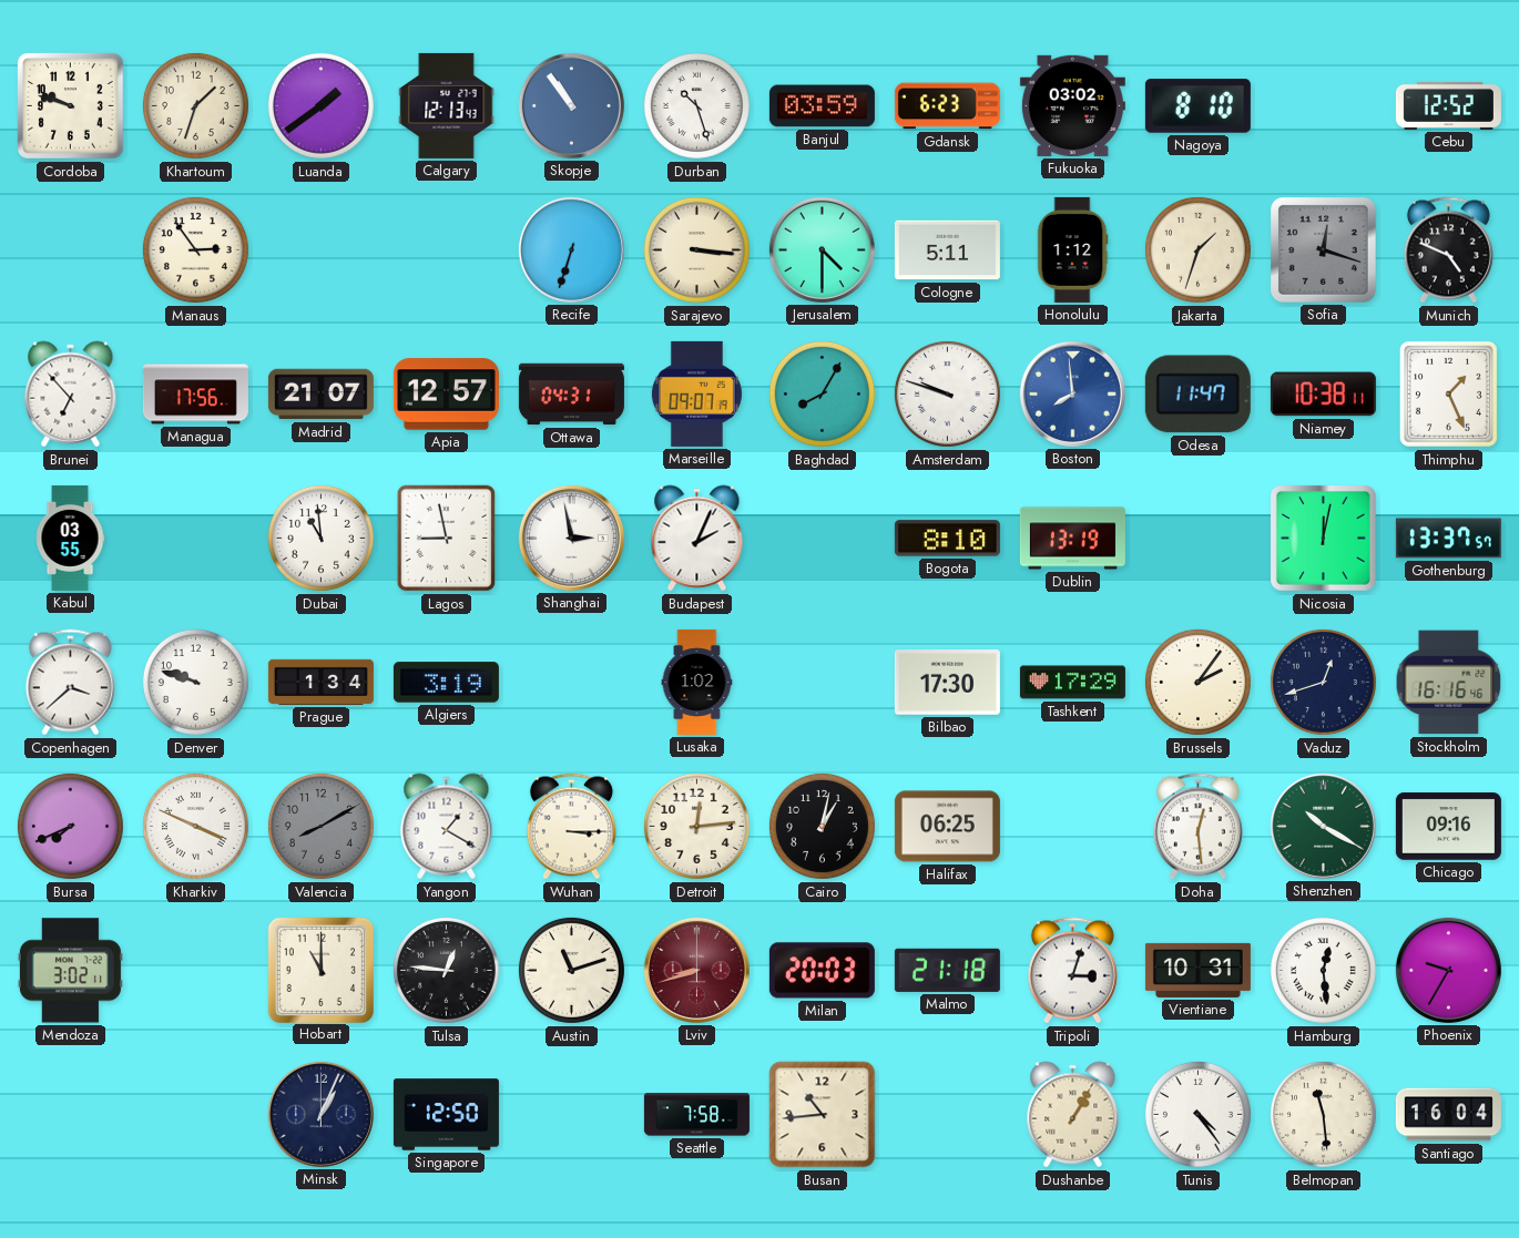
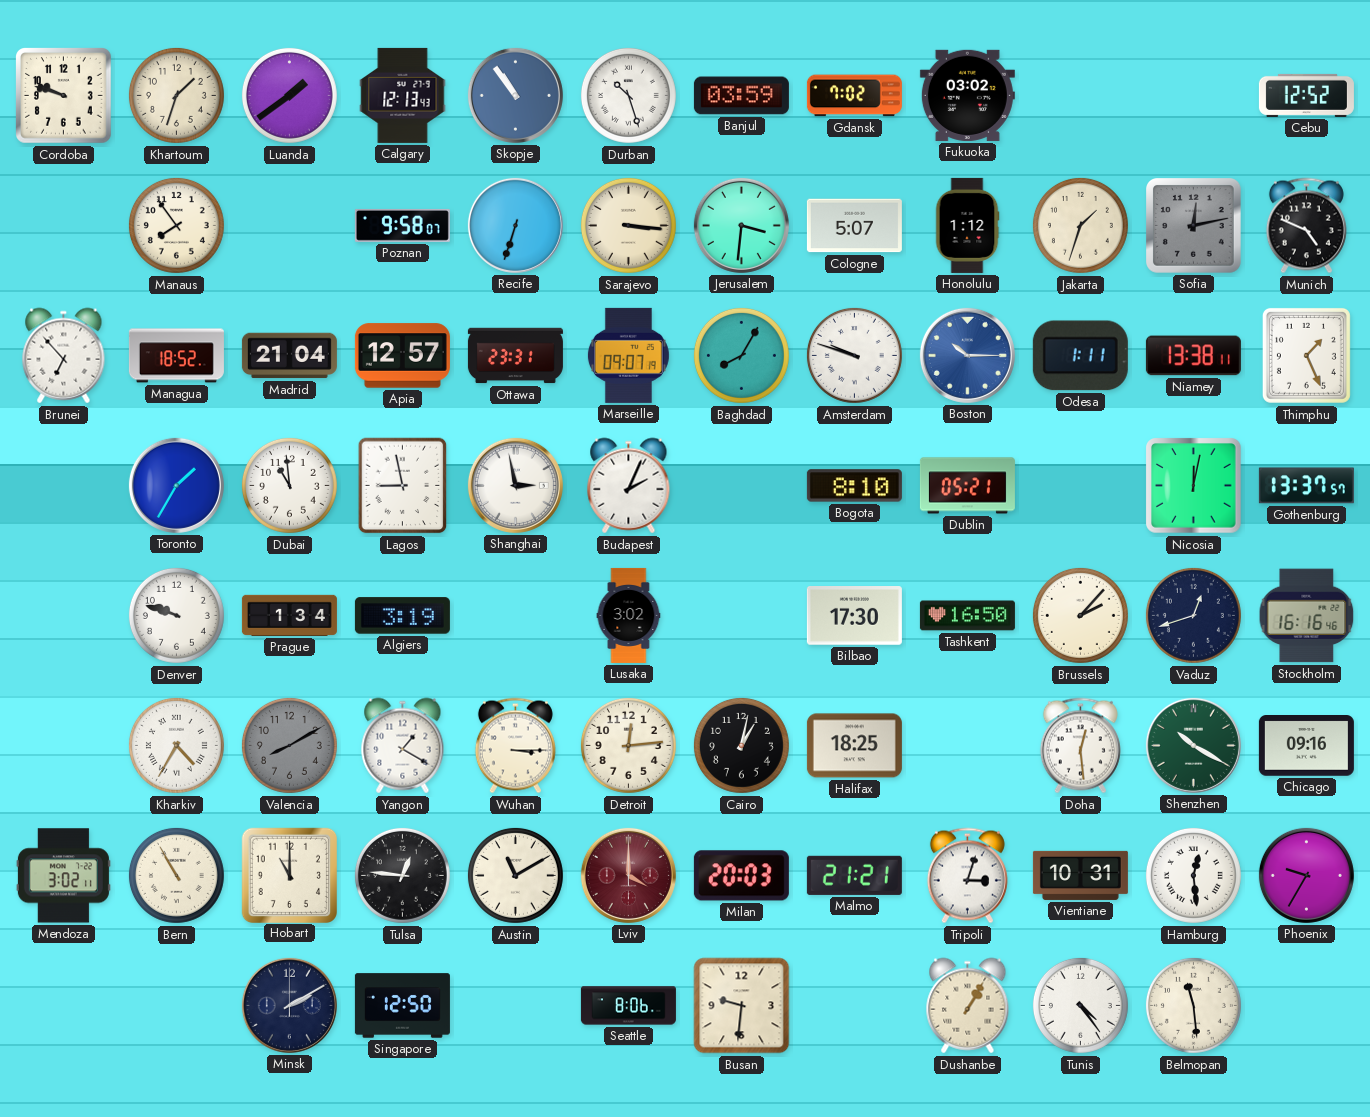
Gdansk: 6:23 -> 7:02
Nagoya: 8:10 -> none
Manaus: 2:54 -> 7:54
Poznan: none -> 9:58
Jerusalem: 4:30 -> 3:31
Cologne: 5:11 -> 5:07
Sofia: 12:18 -> 12:13
Managua: 17:56 -> 18:52
Madrid: 21:07 -> 21:04
Ottawa: 04:31 -> 23:31
Boston: 7:59 -> 10:15
Odesa: 11:47 -> 1:11
Niamey: 10:38 -> 13:38
Kabul: 03:55 -> none
Toronto: none -> 1:35
Dublin: 13:19 -> 05:21
Copenhagen: 3:38 -> none
Lusaka: 1:02 -> 3:02
Tashkent: 17:29 -> 16:50
Brussels: 2:06 -> 2:07
Bursa: 7:41 -> none
Kharkiv: 3:49 -> 4:35
Halifax: 06:25 -> 18:25
Bern: none -> 10:55
Austin: 11:12 -> 11:10
Lviv: 8:42 -> 4:00
Malmo: 21:18 -> 21:21
Minsk: 1:04 -> 2:10
Seattle: 7:58 -> 8:06
Busan: 10:44 -> 9:31
Santiago: 16:04 -> none
